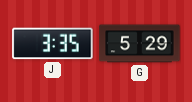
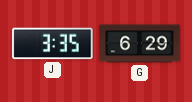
G: 5:29 -> 6:29
